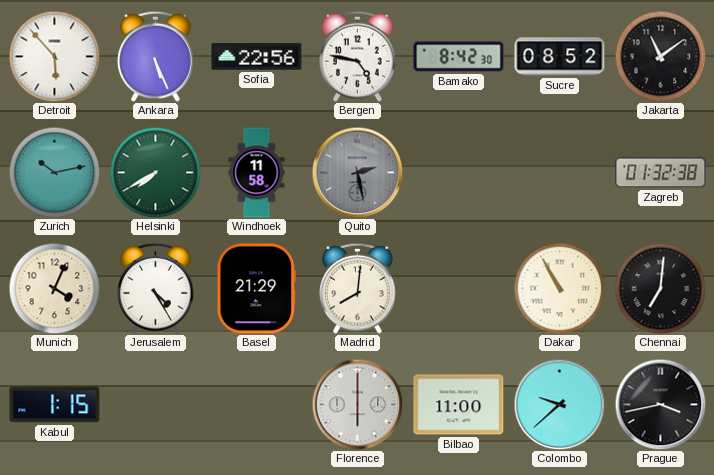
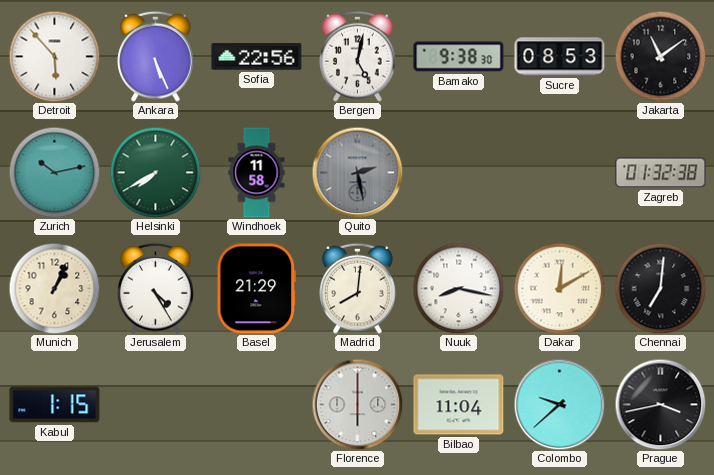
Bergen: 4:47 -> 5:02
Bamako: 8:42 -> 9:38
Sucre: 08:52 -> 08:53
Munich: 4:04 -> 1:04
Nuuk: none -> 8:17
Dakar: 10:55 -> 12:10
Bilbao: 11:00 -> 11:04
